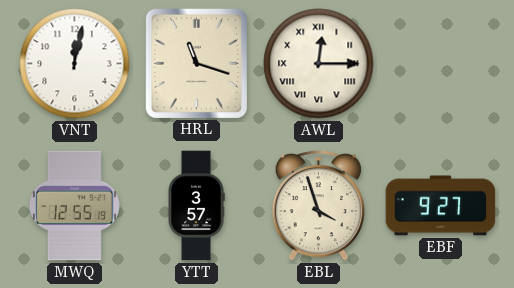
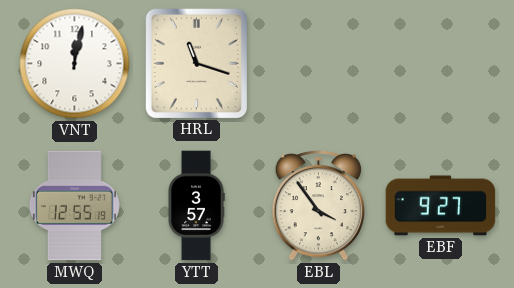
AWL: 12:15 -> none
EBL: 3:57 -> 3:54
